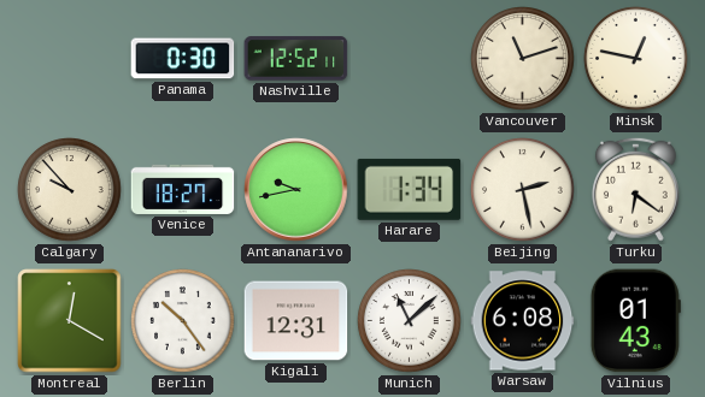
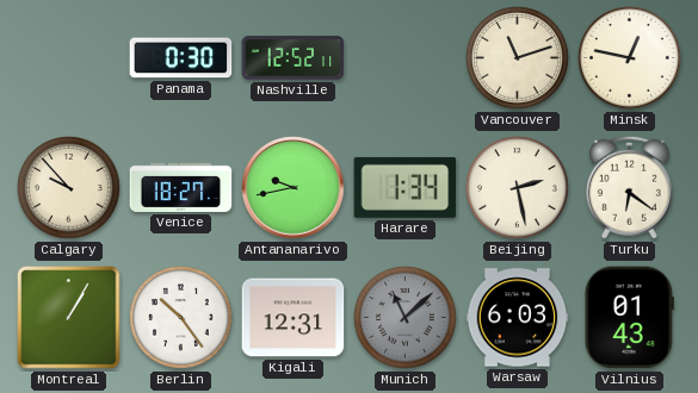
Montreal: 12:20 -> 1:05
Munich dial: white -> grey
Warsaw: 6:08 -> 6:03
